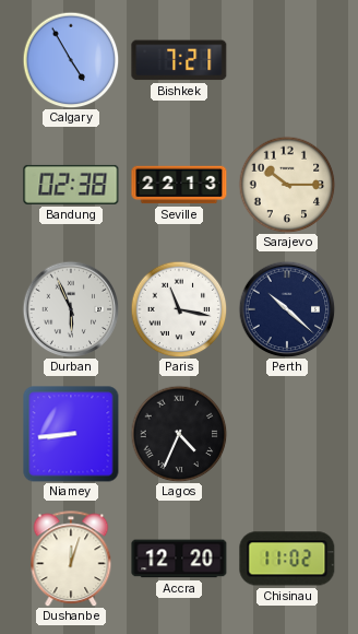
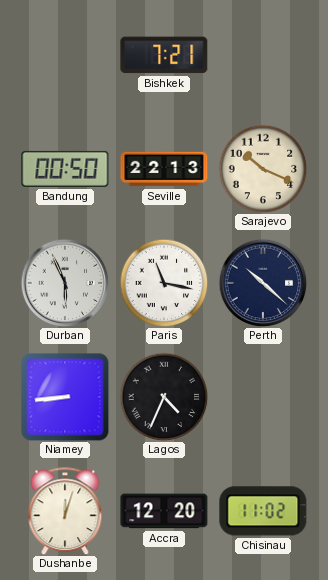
Calgary: 4:55 -> none
Bandung: 02:38 -> 00:50
Sarajevo: 10:15 -> 10:19
